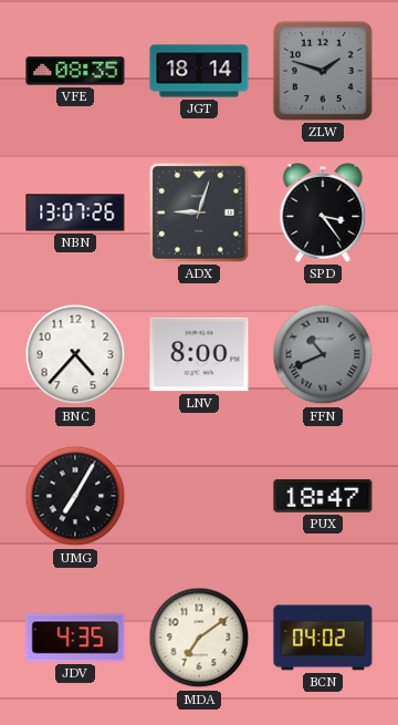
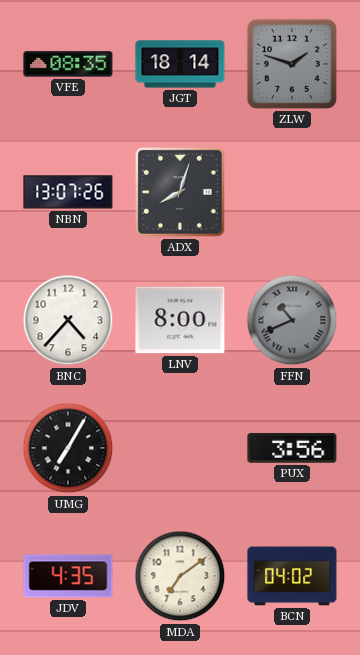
ADX: 9:03 -> 8:03
SPD: 3:24 -> none
PUX: 18:47 -> 3:56
